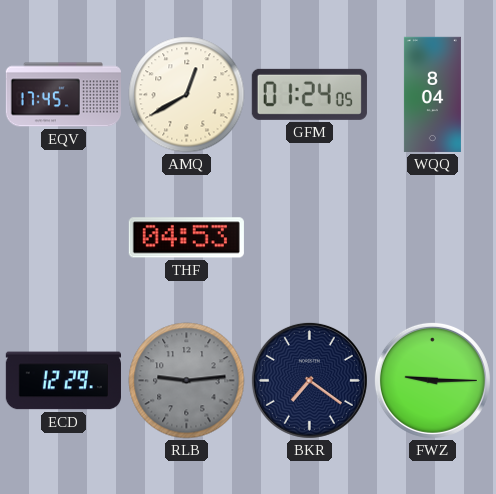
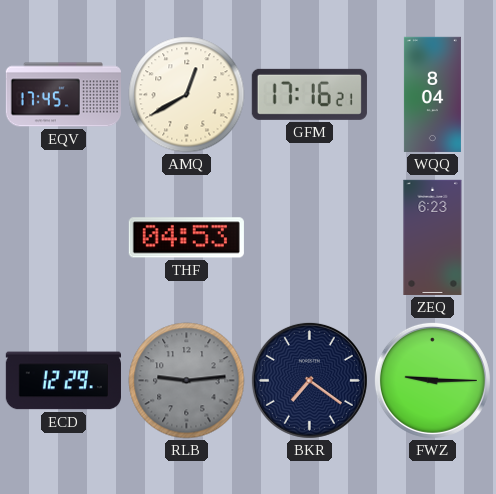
GFM: 01:24 -> 17:16
ZEQ: none -> 6:23
